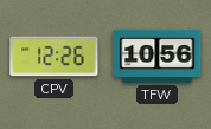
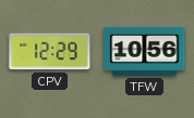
CPV: 12:26 -> 12:29
